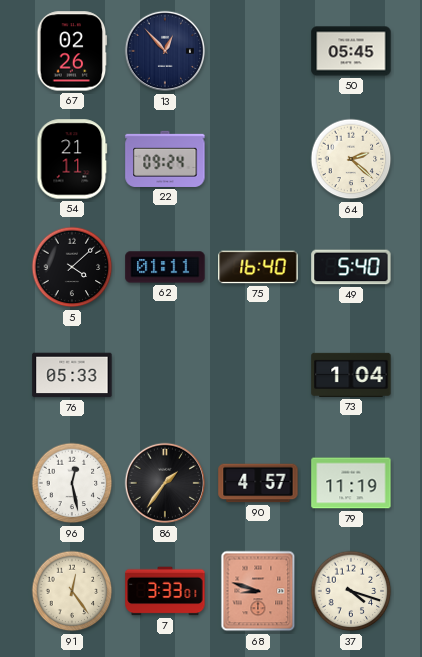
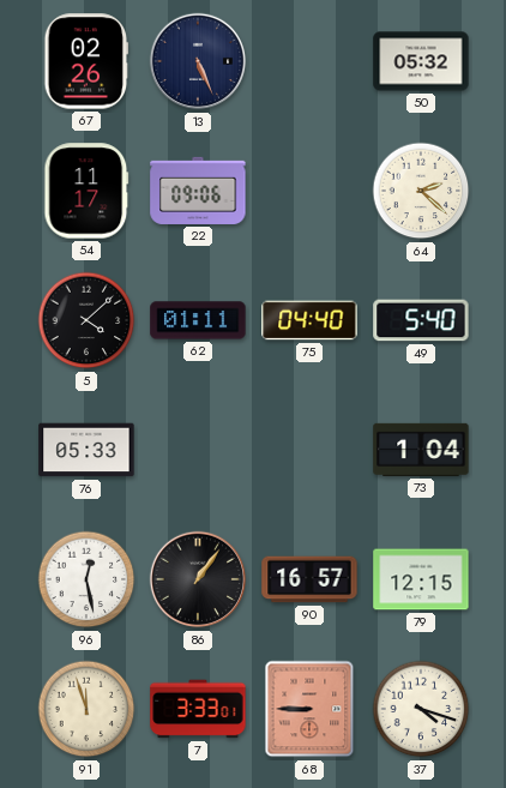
13: 12:53 -> 5:26
50: 05:45 -> 05:32
54: 21:11 -> 11:17
22: 09:24 -> 09:06
75: 16:40 -> 04:40
86: 1:36 -> 1:06
90: 4:57 -> 16:57
79: 11:19 -> 12:15
91: 12:24 -> 11:57
68: 8:48 -> 8:45
